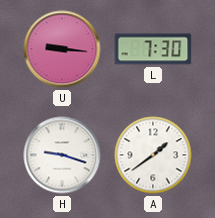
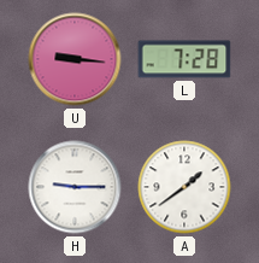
L: 7:30 -> 7:28
H: 9:18 -> 9:15
